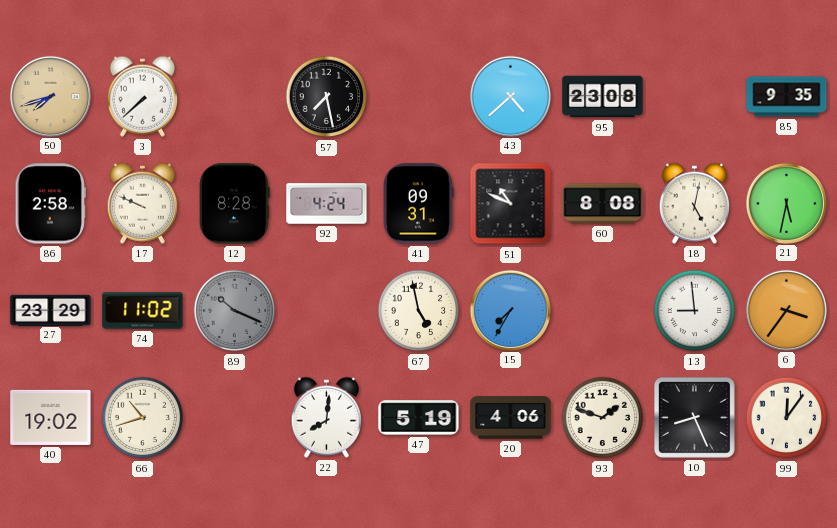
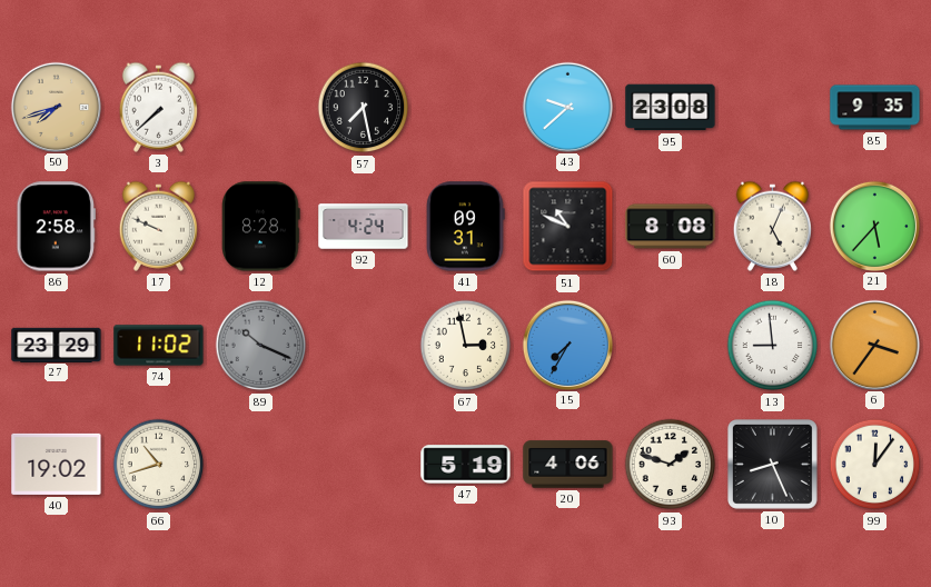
43: 4:38 -> 9:38
18: 5:02 -> 5:04
21: 5:32 -> 5:37
67: 4:58 -> 2:58
22: 8:01 -> none
